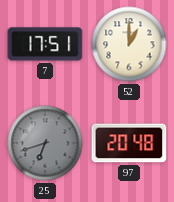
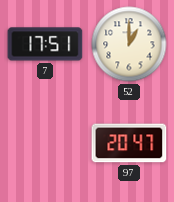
25: 6:42 -> none
97: 20:48 -> 20:47
